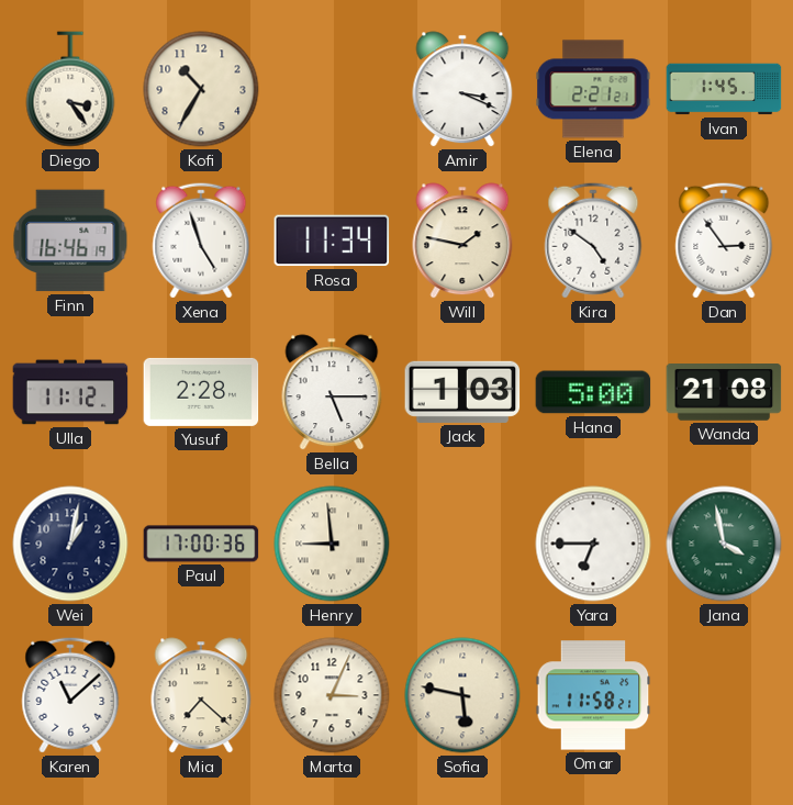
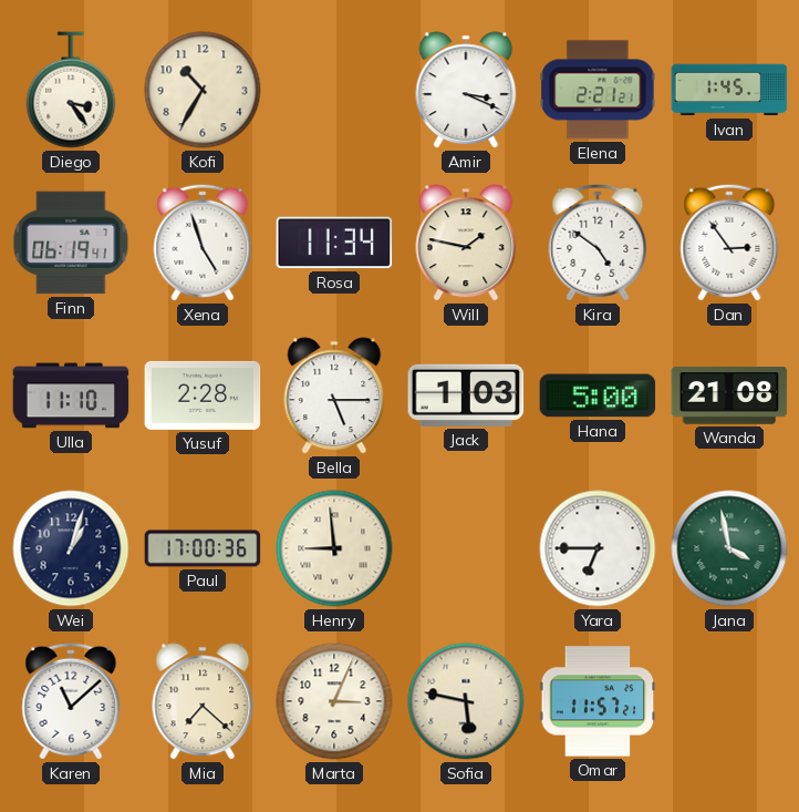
Finn: 16:46 -> 06:19
Ulla: 11:12 -> 11:10
Wei: 1:02 -> 1:03
Omar: 11:58 -> 11:57
